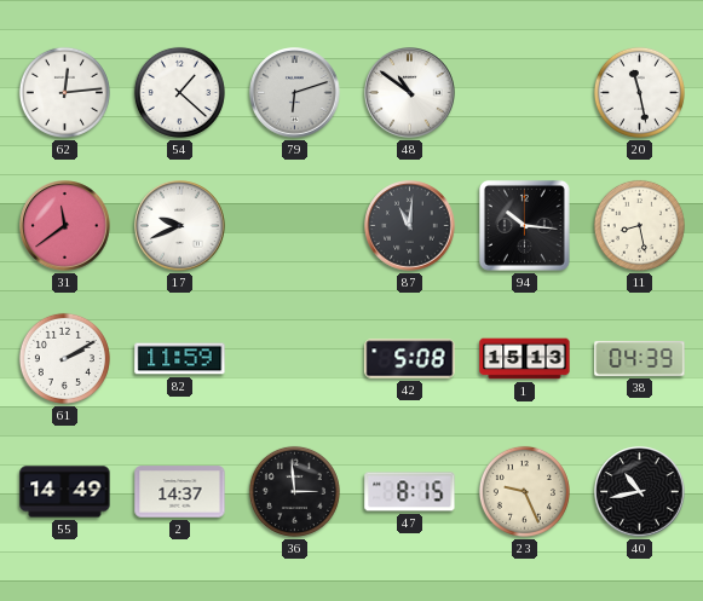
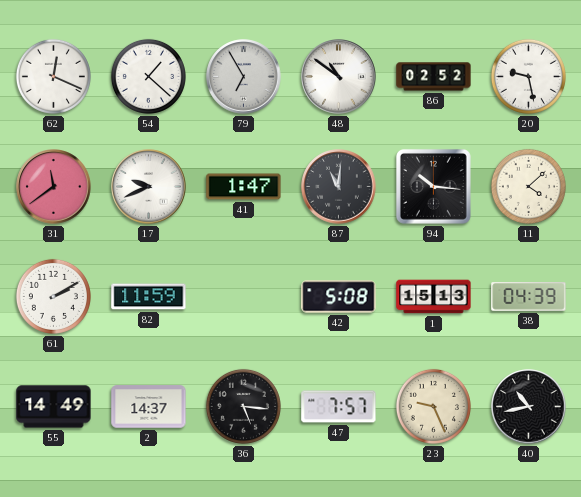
62: 12:14 -> 12:19
79: 6:12 -> 6:55
86: none -> 02:52
20: 11:28 -> 9:28
41: none -> 1:47
11: 8:28 -> 4:08
36: 2:59 -> 5:16
47: 8:15 -> 7:57
